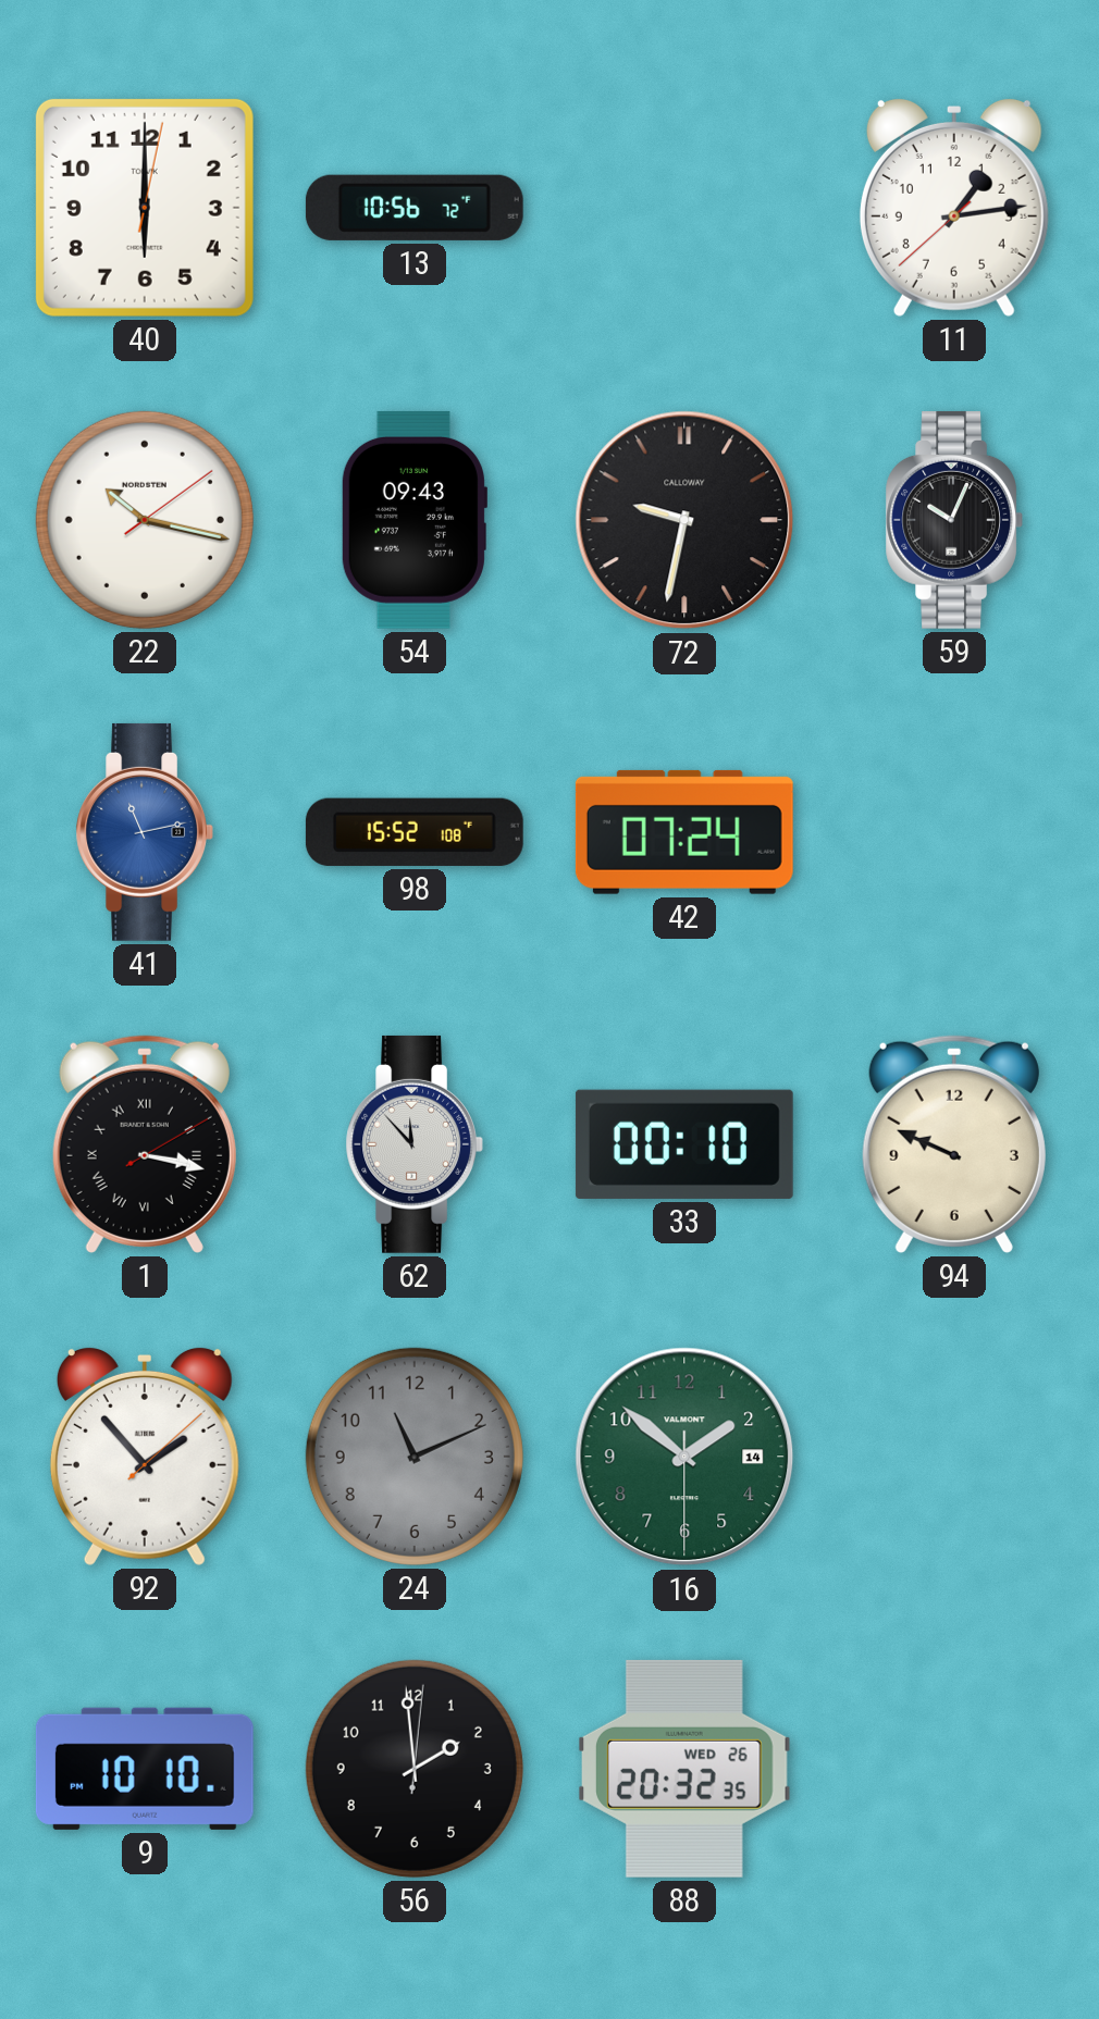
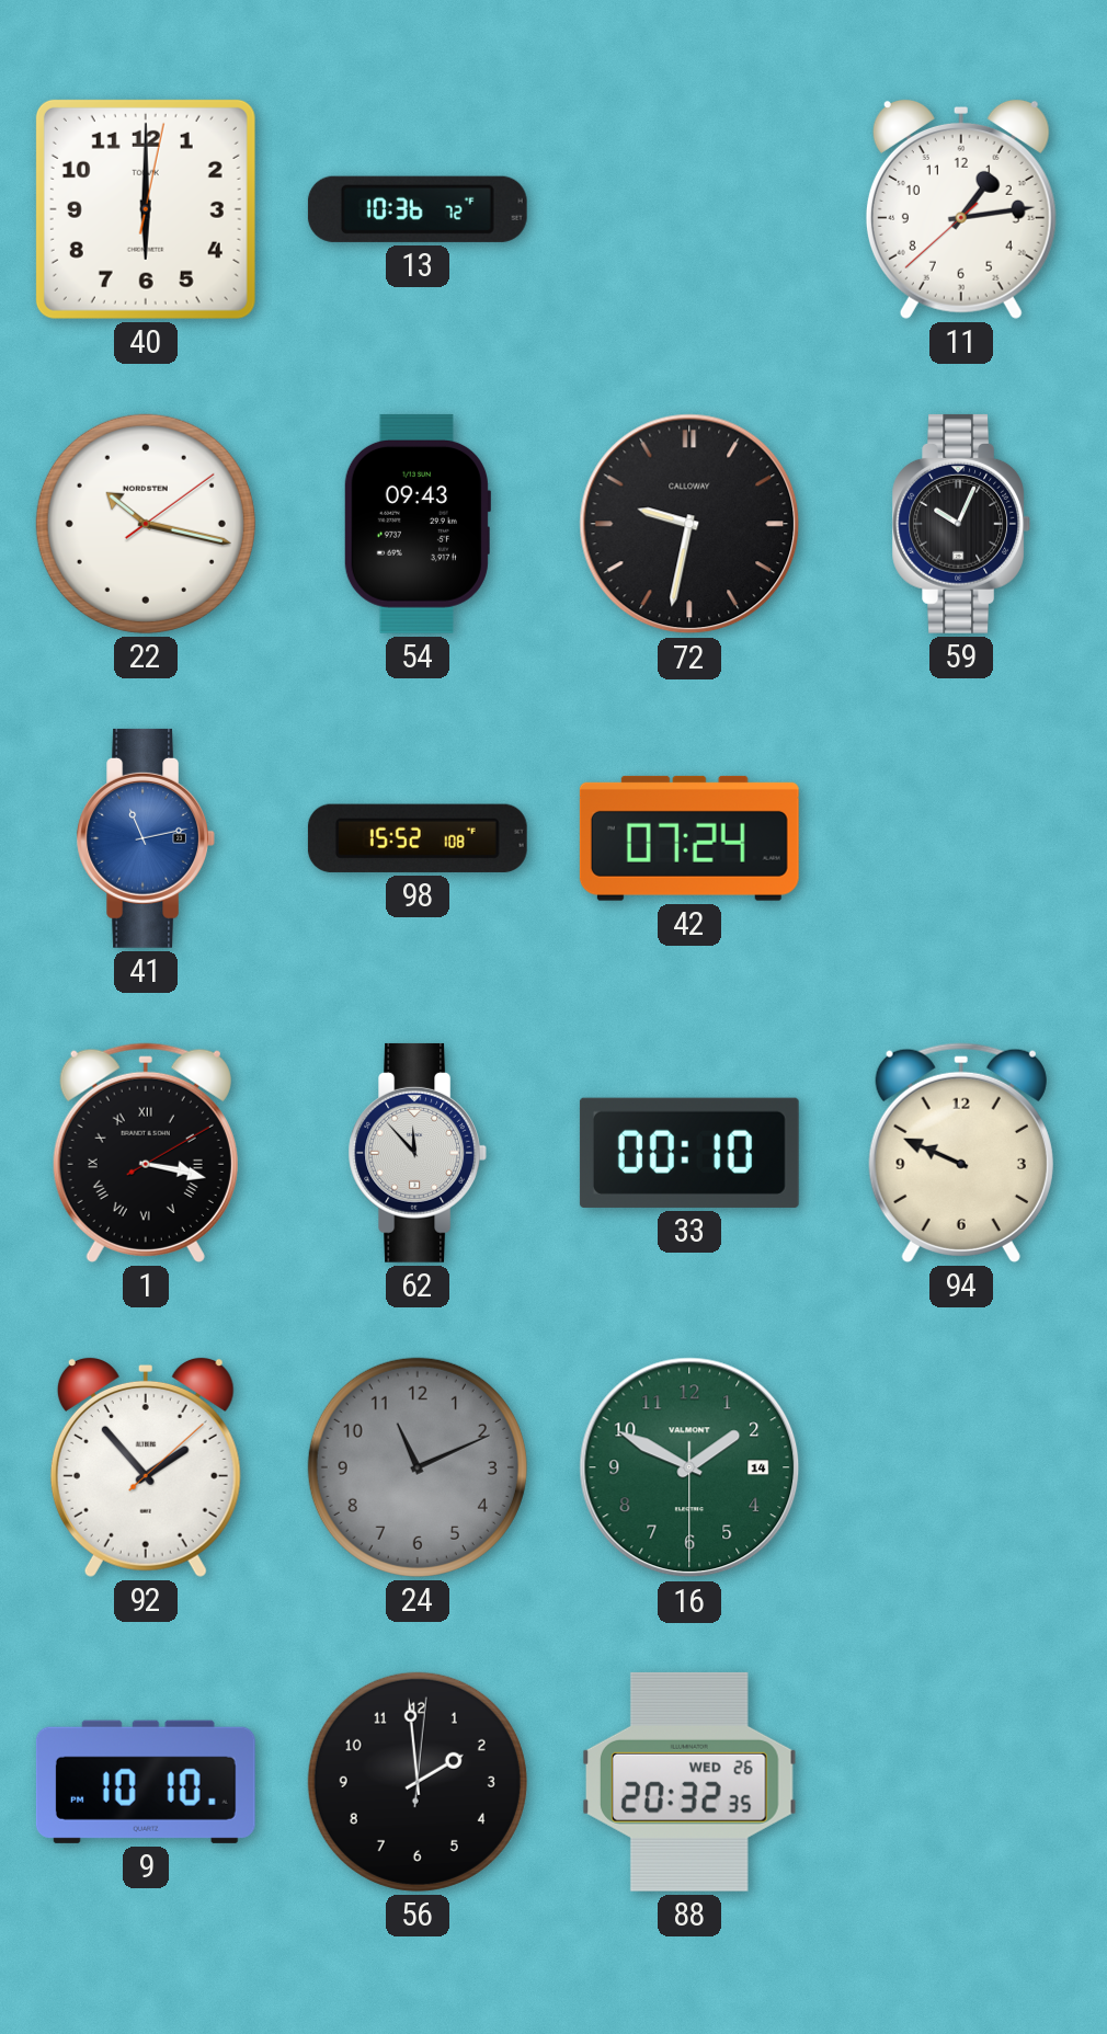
13: 10:56 -> 10:36
16: 1:51 -> 1:49
